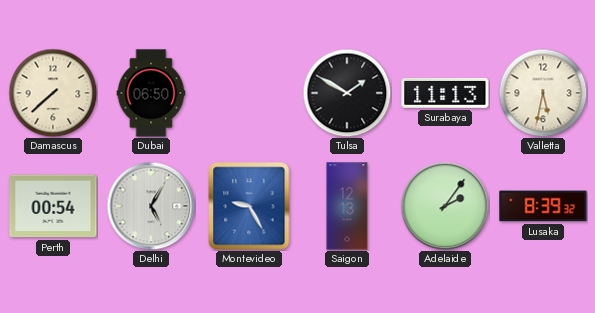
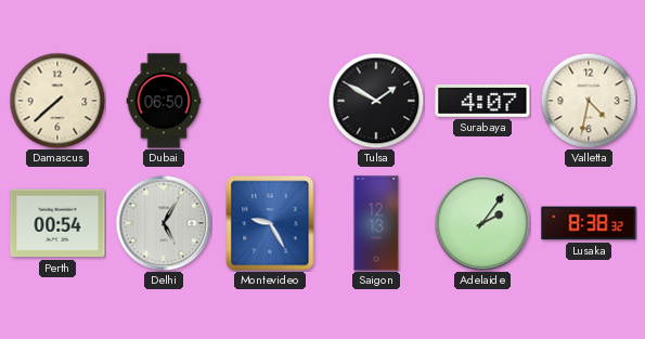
Surabaya: 11:13 -> 4:07
Valletta: 5:32 -> 4:32
Lusaka: 8:39 -> 8:38
